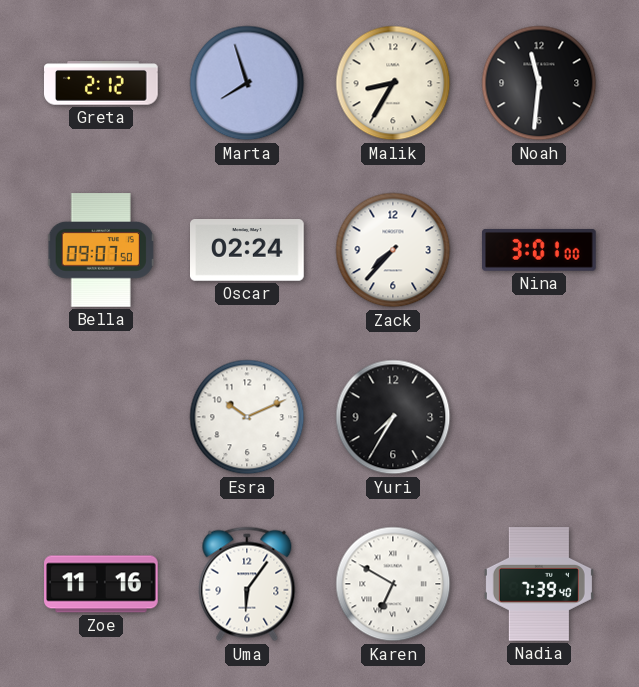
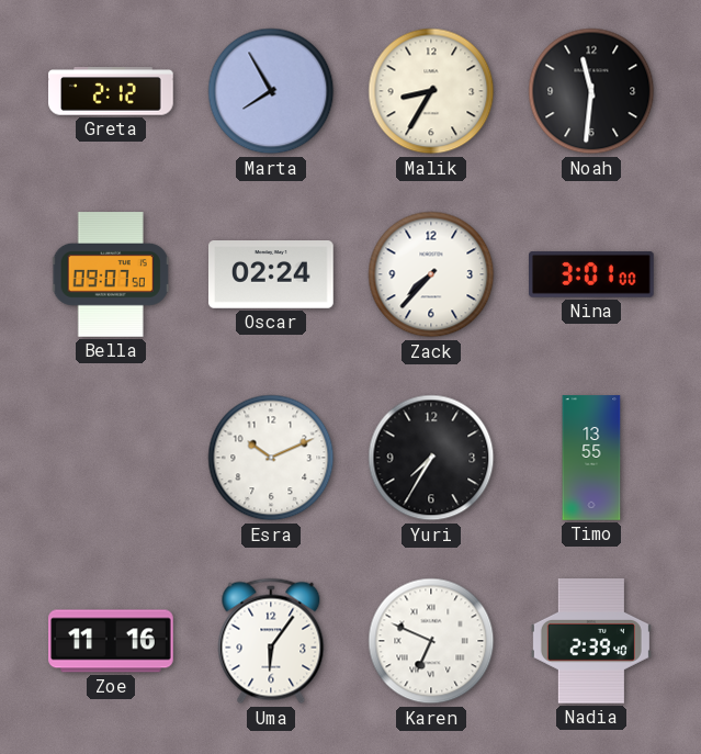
Marta: 7:57 -> 7:55
Timo: none -> 13:55
Karen: 6:50 -> 6:49
Nadia: 7:39 -> 2:39
